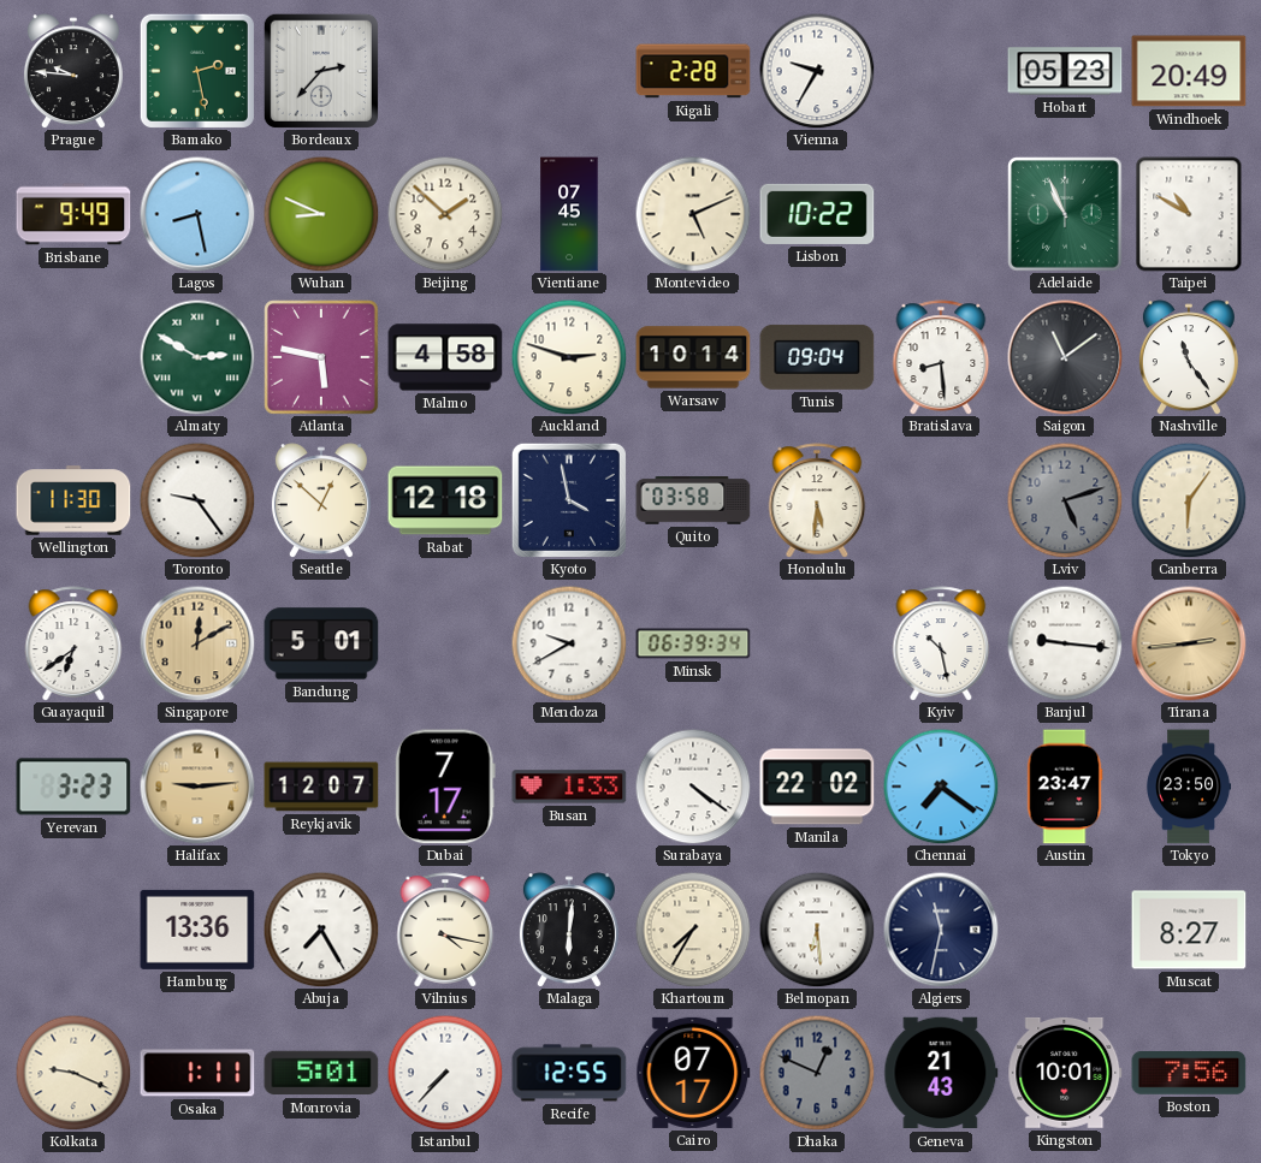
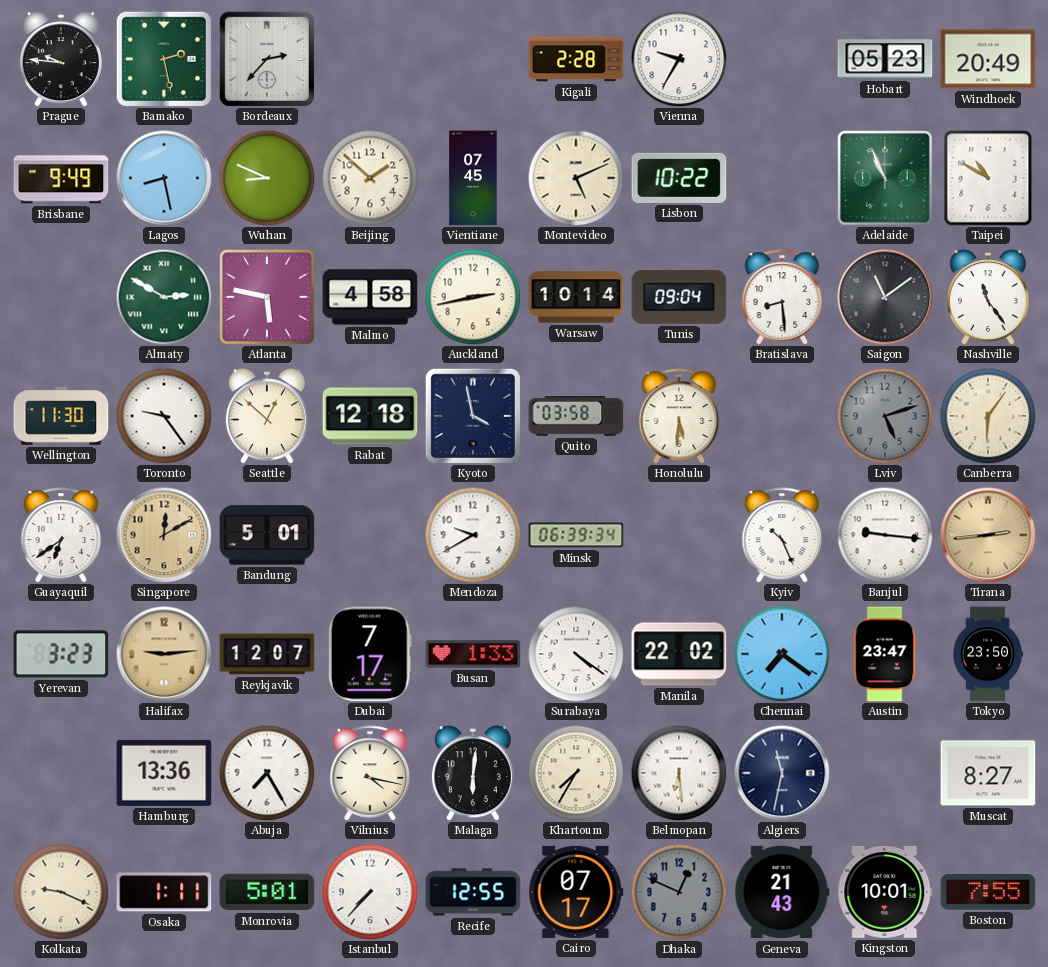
Auckland: 2:48 -> 2:43
Kyiv: 10:28 -> 10:26
Boston: 7:56 -> 7:55
